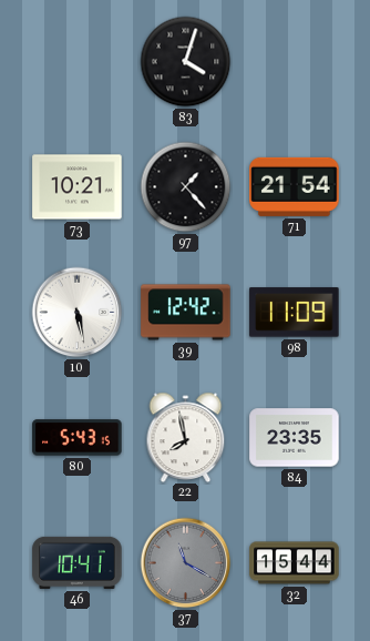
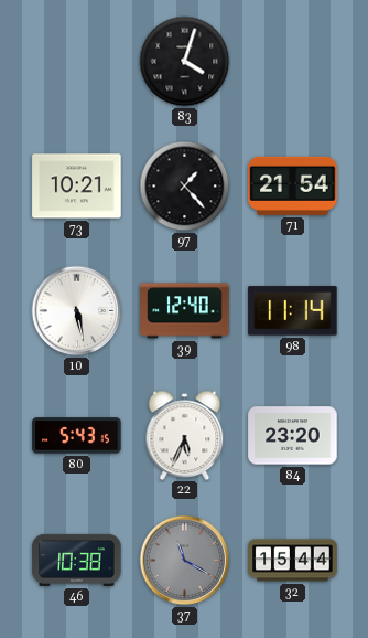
39: 12:42 -> 12:40
98: 11:09 -> 11:14
22: 7:58 -> 5:34
84: 23:35 -> 23:20
46: 10:41 -> 10:38
